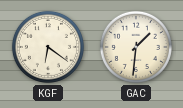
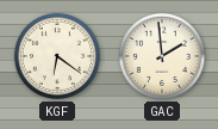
GAC: 1:31 -> 1:59
